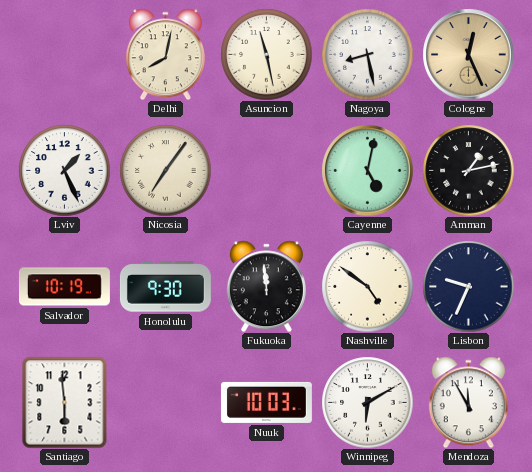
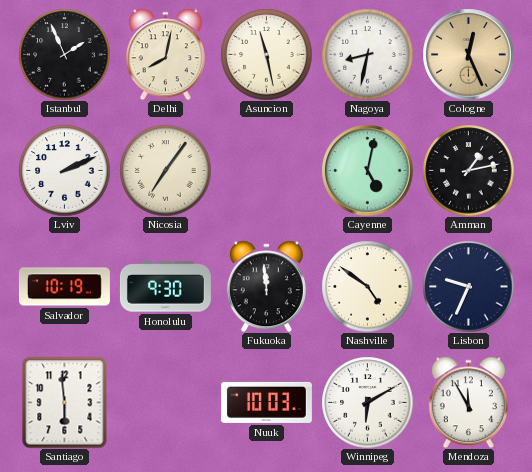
Istanbul: none -> 1:56
Nagoya: 8:28 -> 8:32
Lviv: 1:26 -> 2:11
